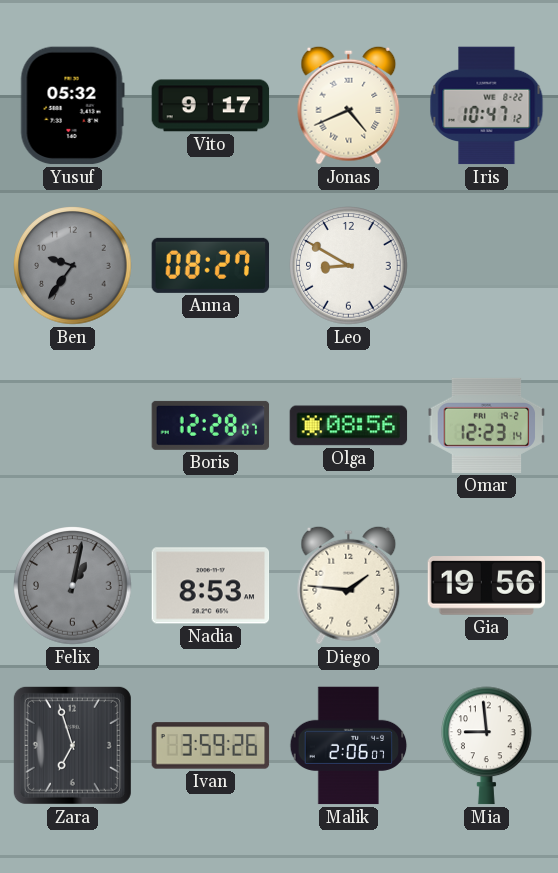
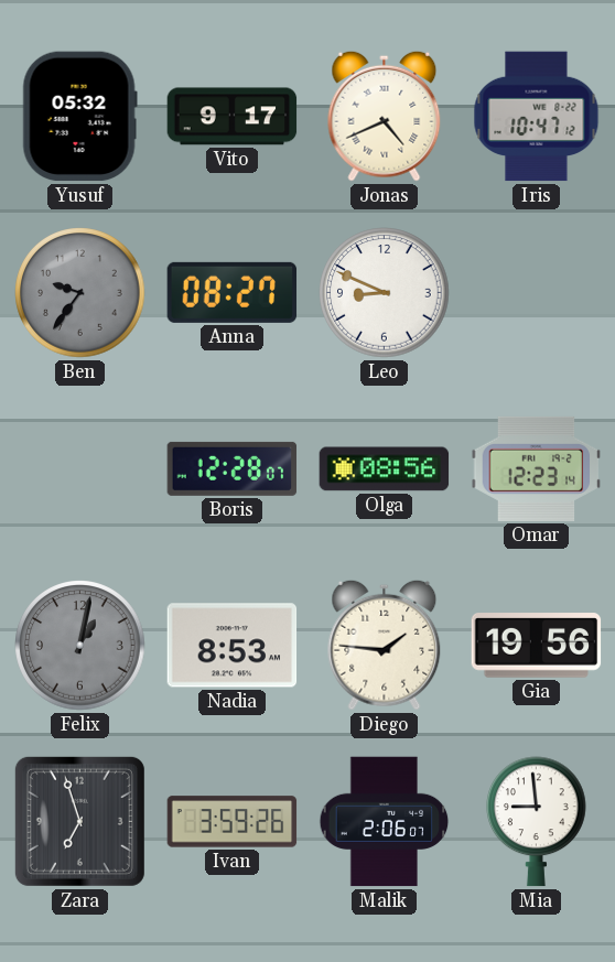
Leo: 8:50 -> 8:49
